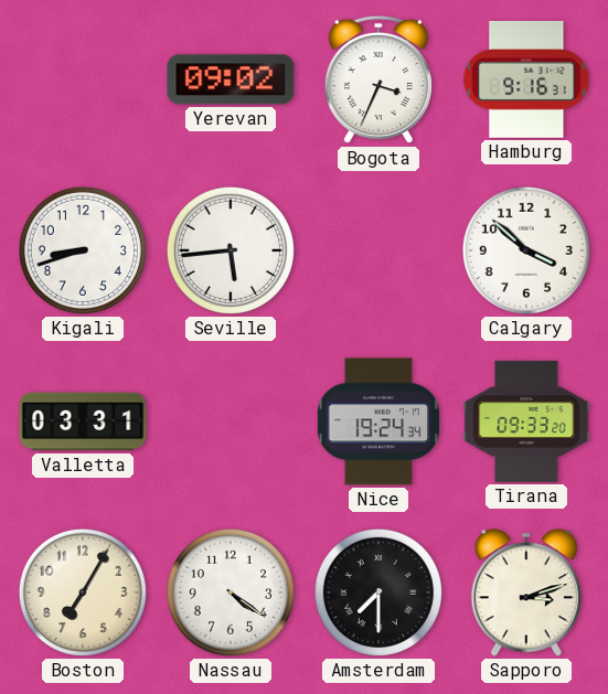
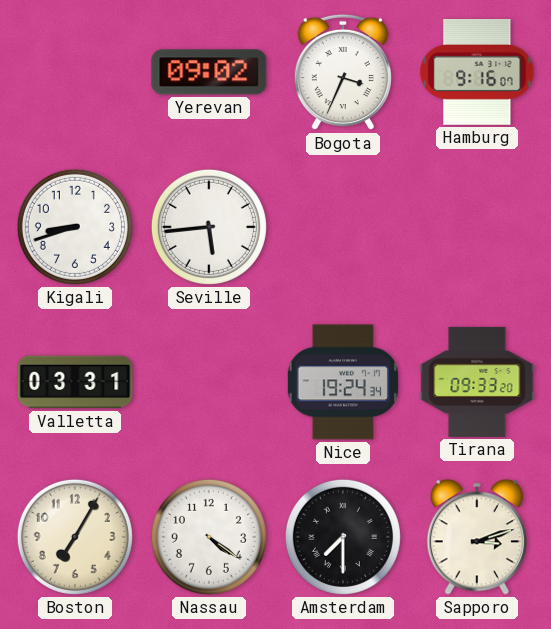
Hamburg: 9:16:31 -> 9:16:07
Calgary: 3:52 -> none
